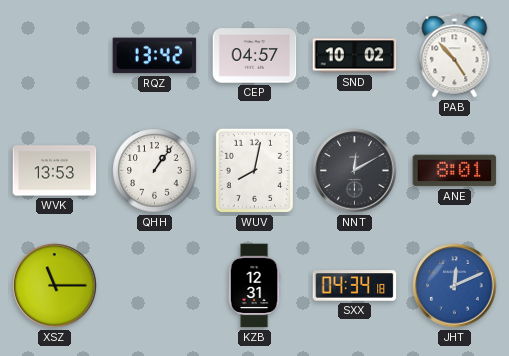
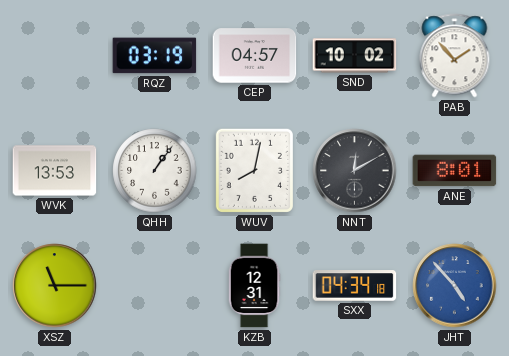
RQZ: 13:42 -> 03:19
PAB: 4:53 -> 1:53
JHT: 12:11 -> 4:53
